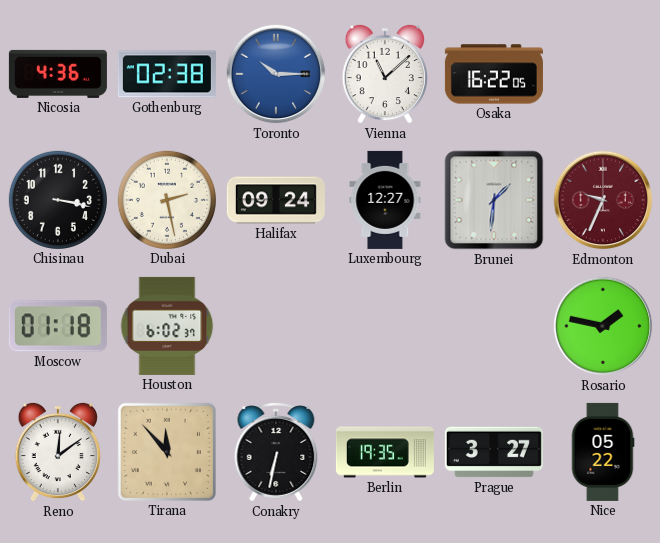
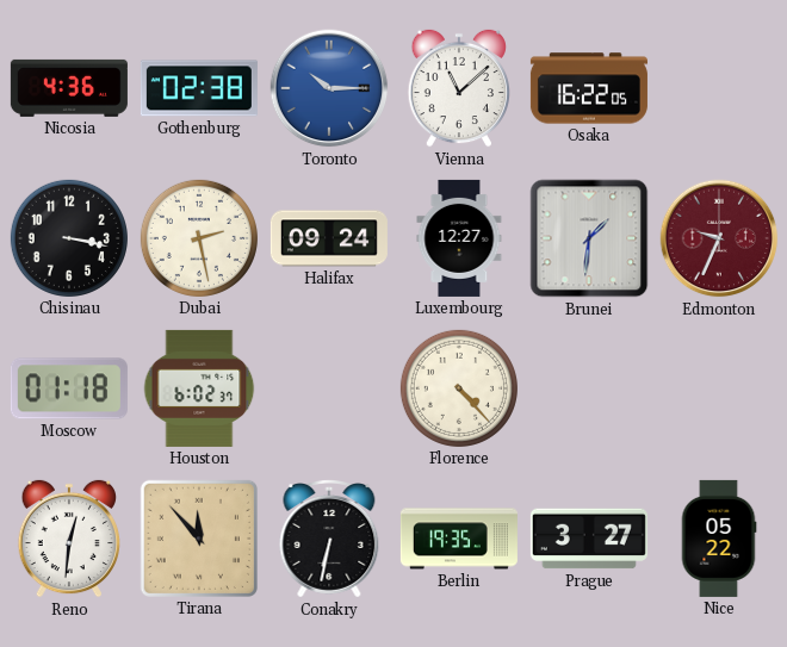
Florence: none -> 4:23
Rosario: 1:47 -> none
Reno: 12:09 -> 12:31
